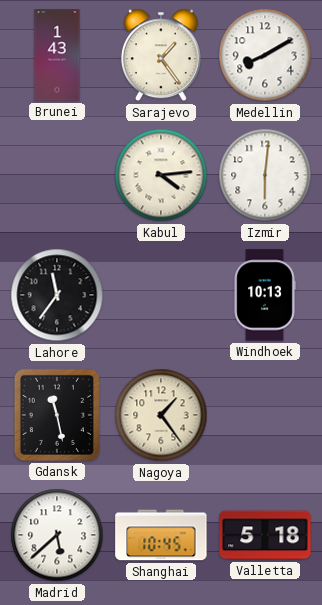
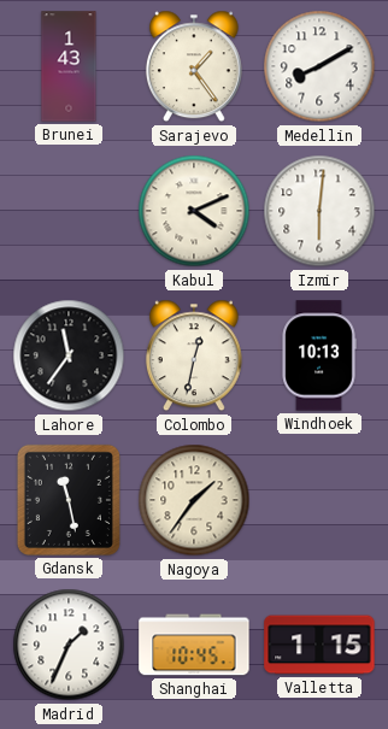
Kabul: 4:14 -> 4:11
Colombo: none -> 12:32
Nagoya: 1:24 -> 1:36
Madrid: 5:38 -> 1:34
Valletta: 5:18 -> 1:15
